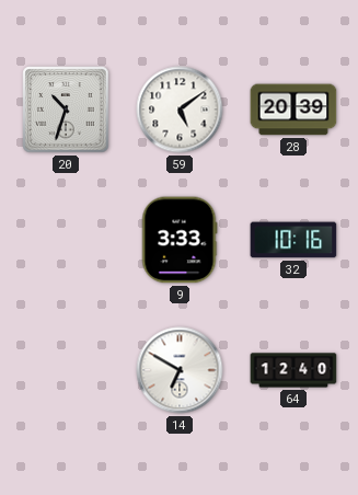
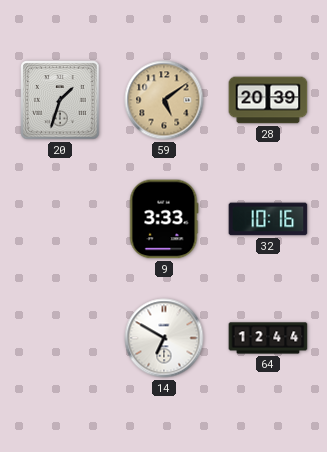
20: 10:33 -> 1:33
59 dial: white -> champagne
64: 12:40 -> 12:44
